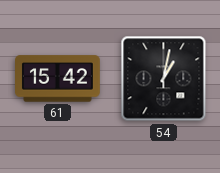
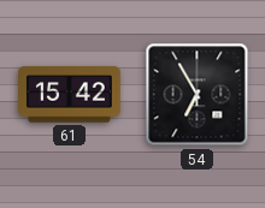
54: 1:02 -> 6:55
